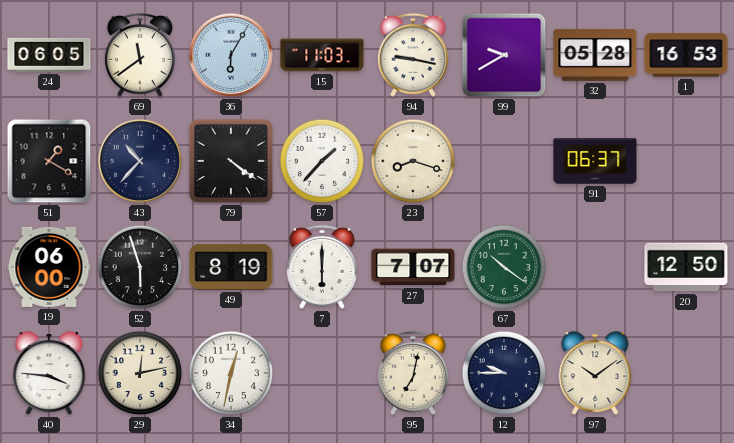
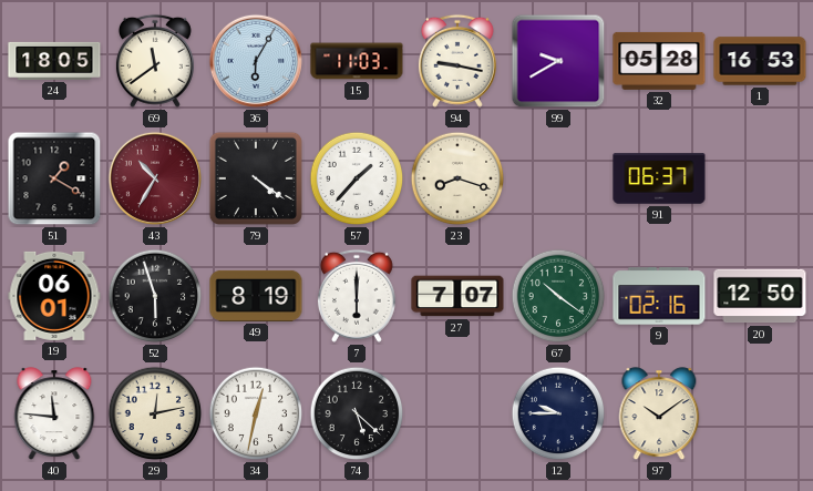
24: 06:05 -> 18:05
43: 10:37 -> 10:35
43 dial: navy -> burgundy
19: 06:00 -> 06:01
9: none -> 02:16
40: 3:46 -> 11:46
74: none -> 5:22
95: 7:02 -> none
